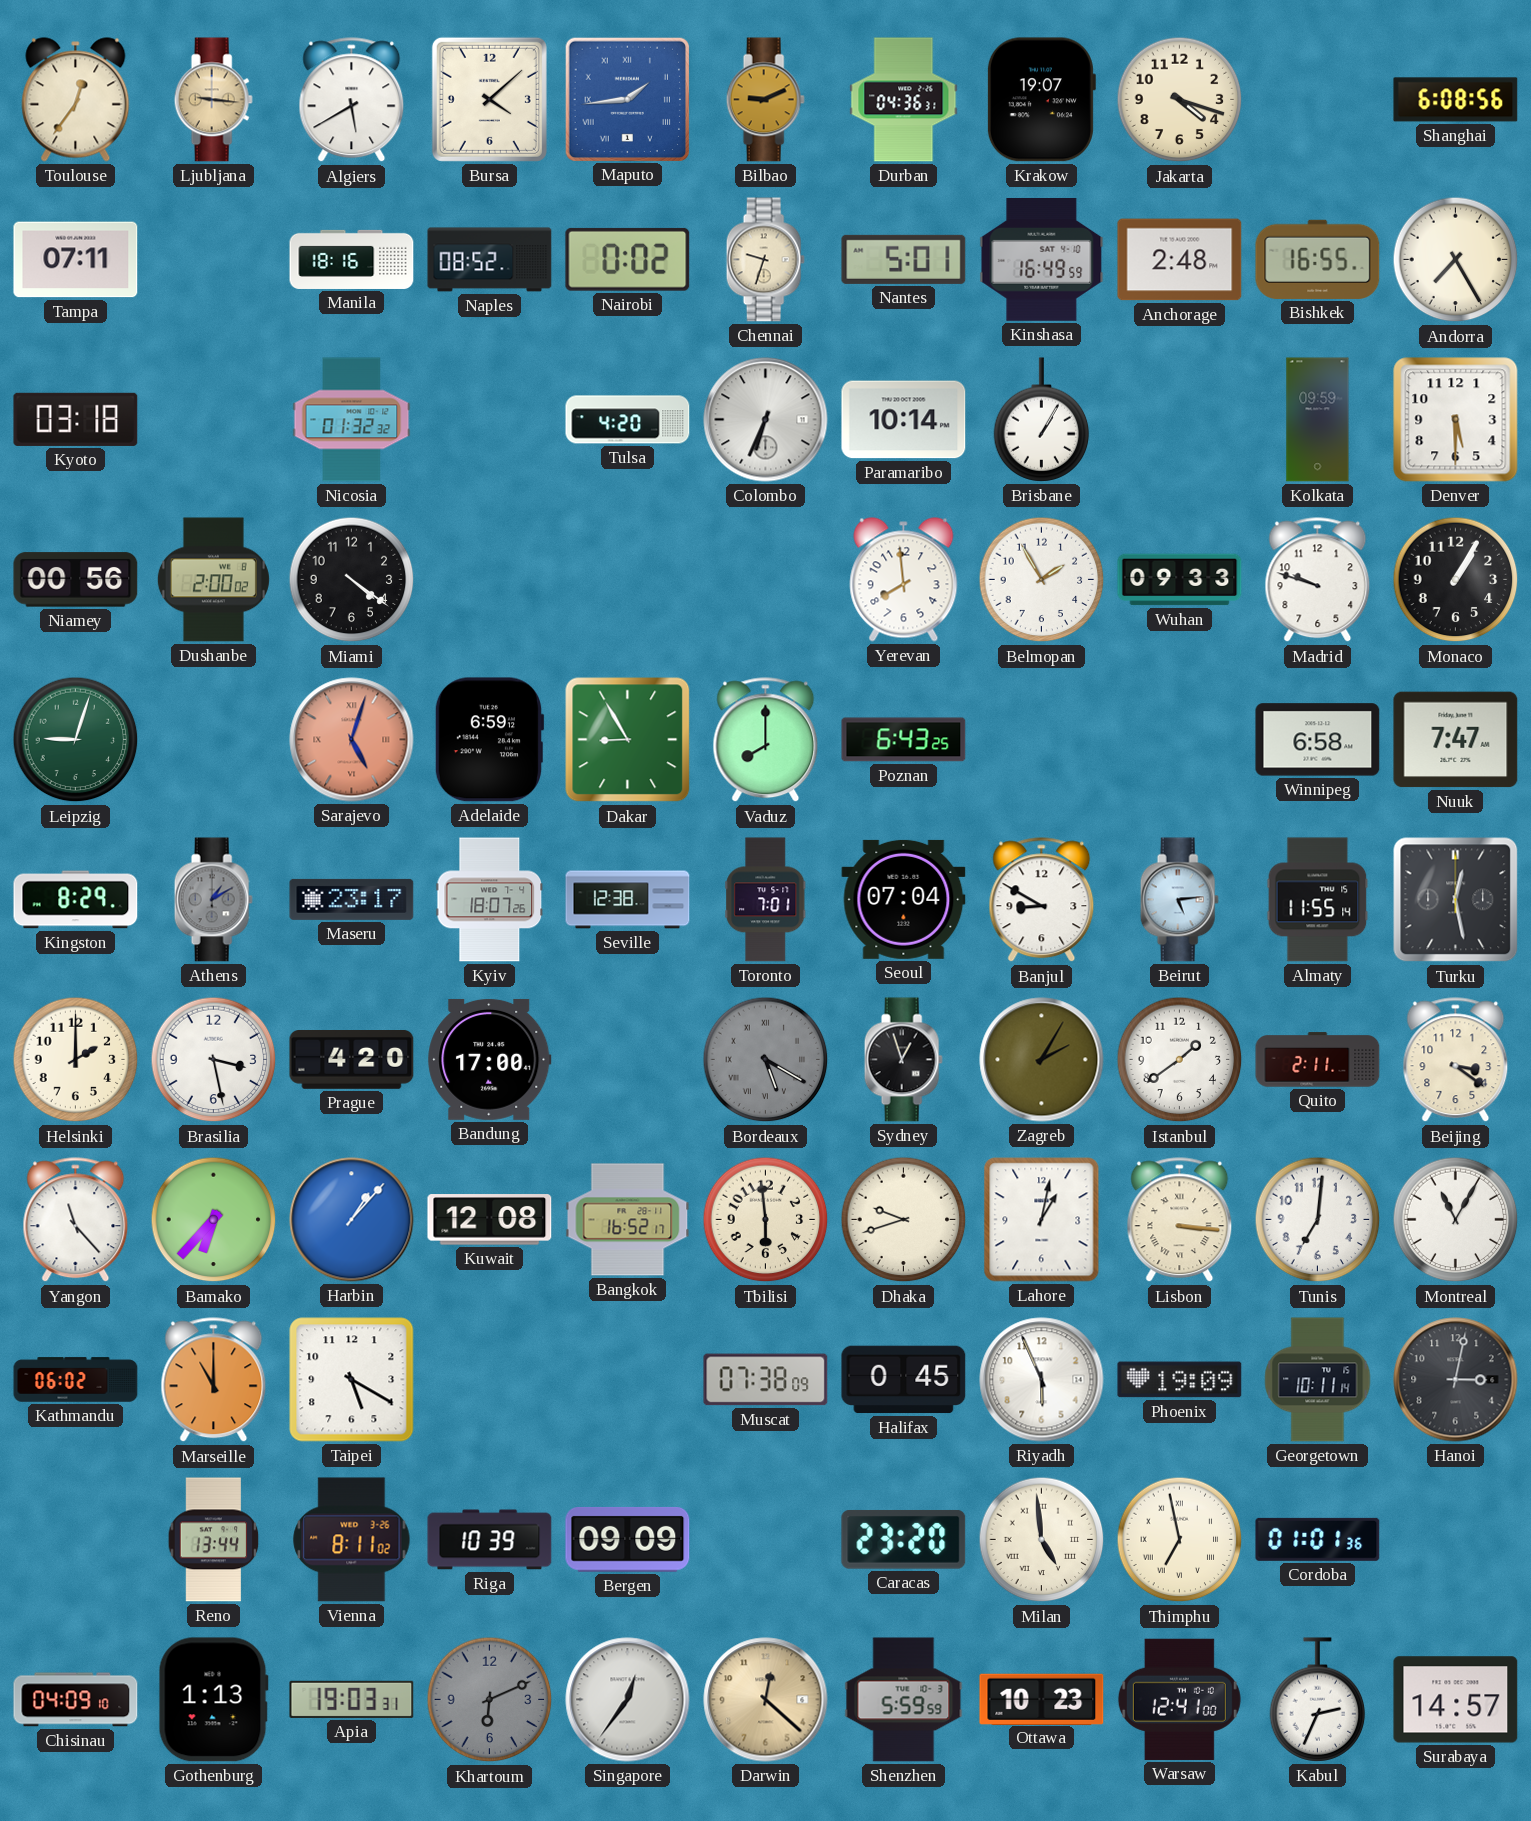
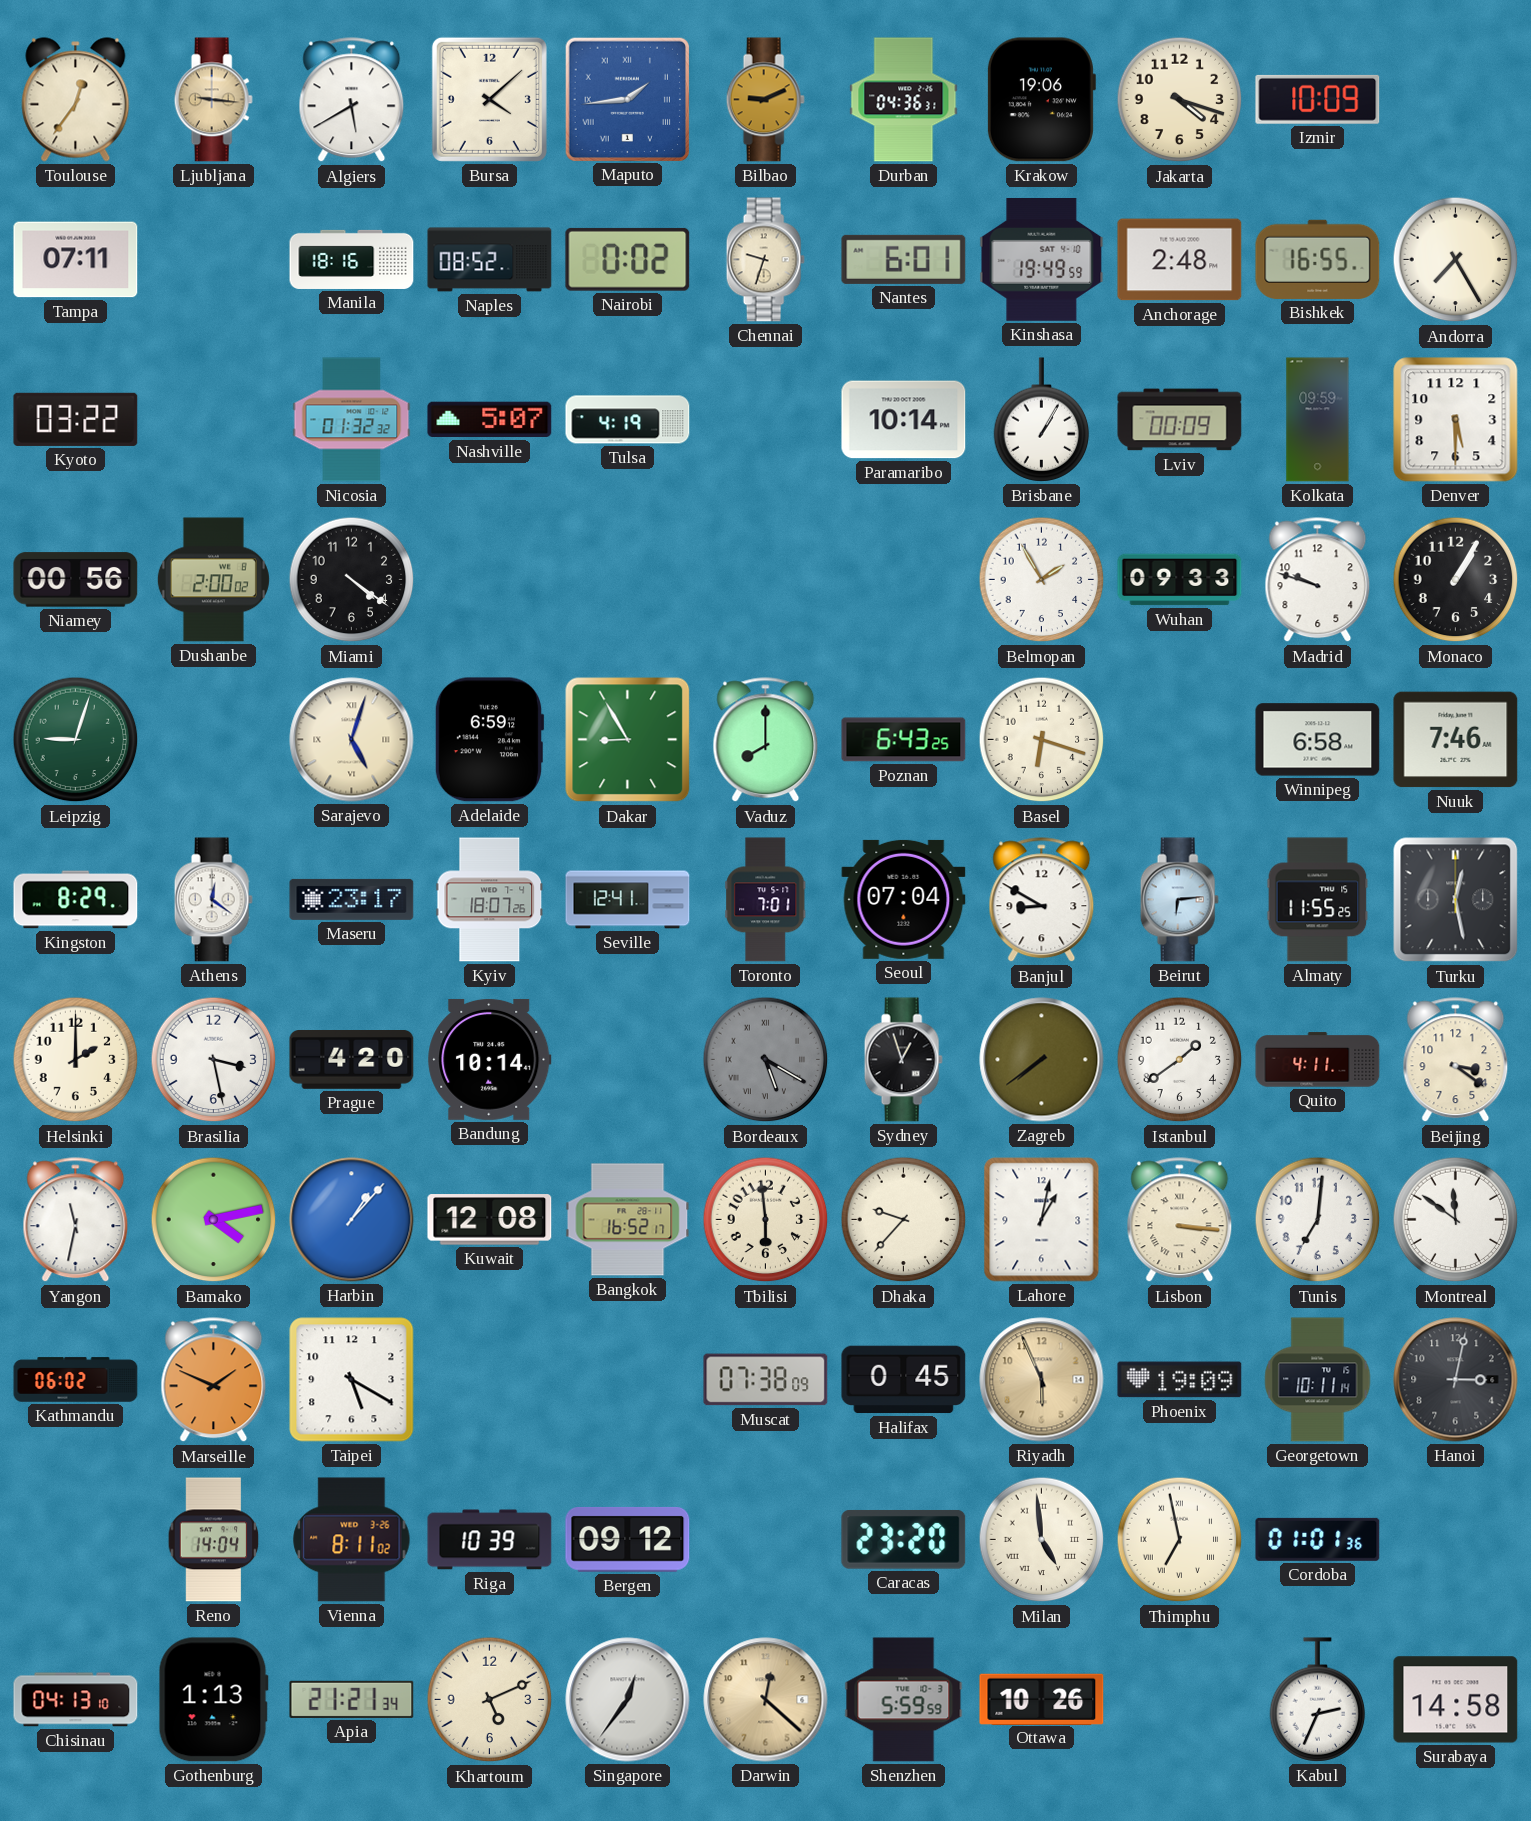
Krakow: 19:07 -> 19:06
Izmir: none -> 10:09
Shanghai: 6:08 -> none
Nantes: 5:01 -> 6:01
Kinshasa: 16:49 -> 19:49
Kyoto: 03:18 -> 03:22
Nashville: none -> 5:07
Tulsa: 4:20 -> 4:19
Colombo: 6:34 -> none
Lviv: none -> 00:09
Yerevan: 7:59 -> none
Sarajevo dial: salmon -> cream
Basel: none -> 6:18
Nuuk: 7:47 -> 7:46
Athens: 1:10 -> 12:21
Athens dial: grey -> white
Seville: 12:38 -> 12:41
Beirut: 5:14 -> 6:14
Almaty: 11:55:14 -> 11:55:25
Bandung: 17:00 -> 10:14
Zagreb: 2:05 -> 7:39
Quito: 2:11 -> 4:11
Yangon: 11:23 -> 11:32
Bamako: 6:37 -> 4:13
Dhaka: 9:42 -> 9:37
Montreal: 11:05 -> 11:51
Marseille: 11:00 -> 1:49
Riyadh dial: white -> champagne
Reno: 13:44 -> 14:04
Bergen: 09:09 -> 09:12
Chisinau: 04:09 -> 04:13
Apia: 19:03 -> 21:21
Khartoum: 6:11 -> 5:11
Khartoum dial: grey -> cream
Ottawa: 10:23 -> 10:26
Warsaw: 12:41 -> none
Surabaya: 14:57 -> 14:58
